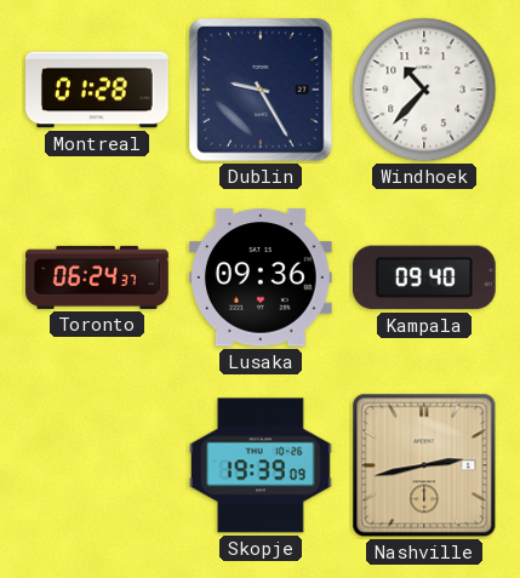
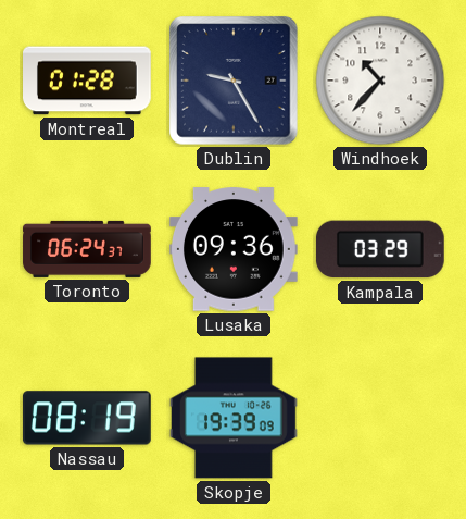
Kampala: 09:40 -> 03:29
Nassau: none -> 08:19
Nashville: 2:43 -> none
